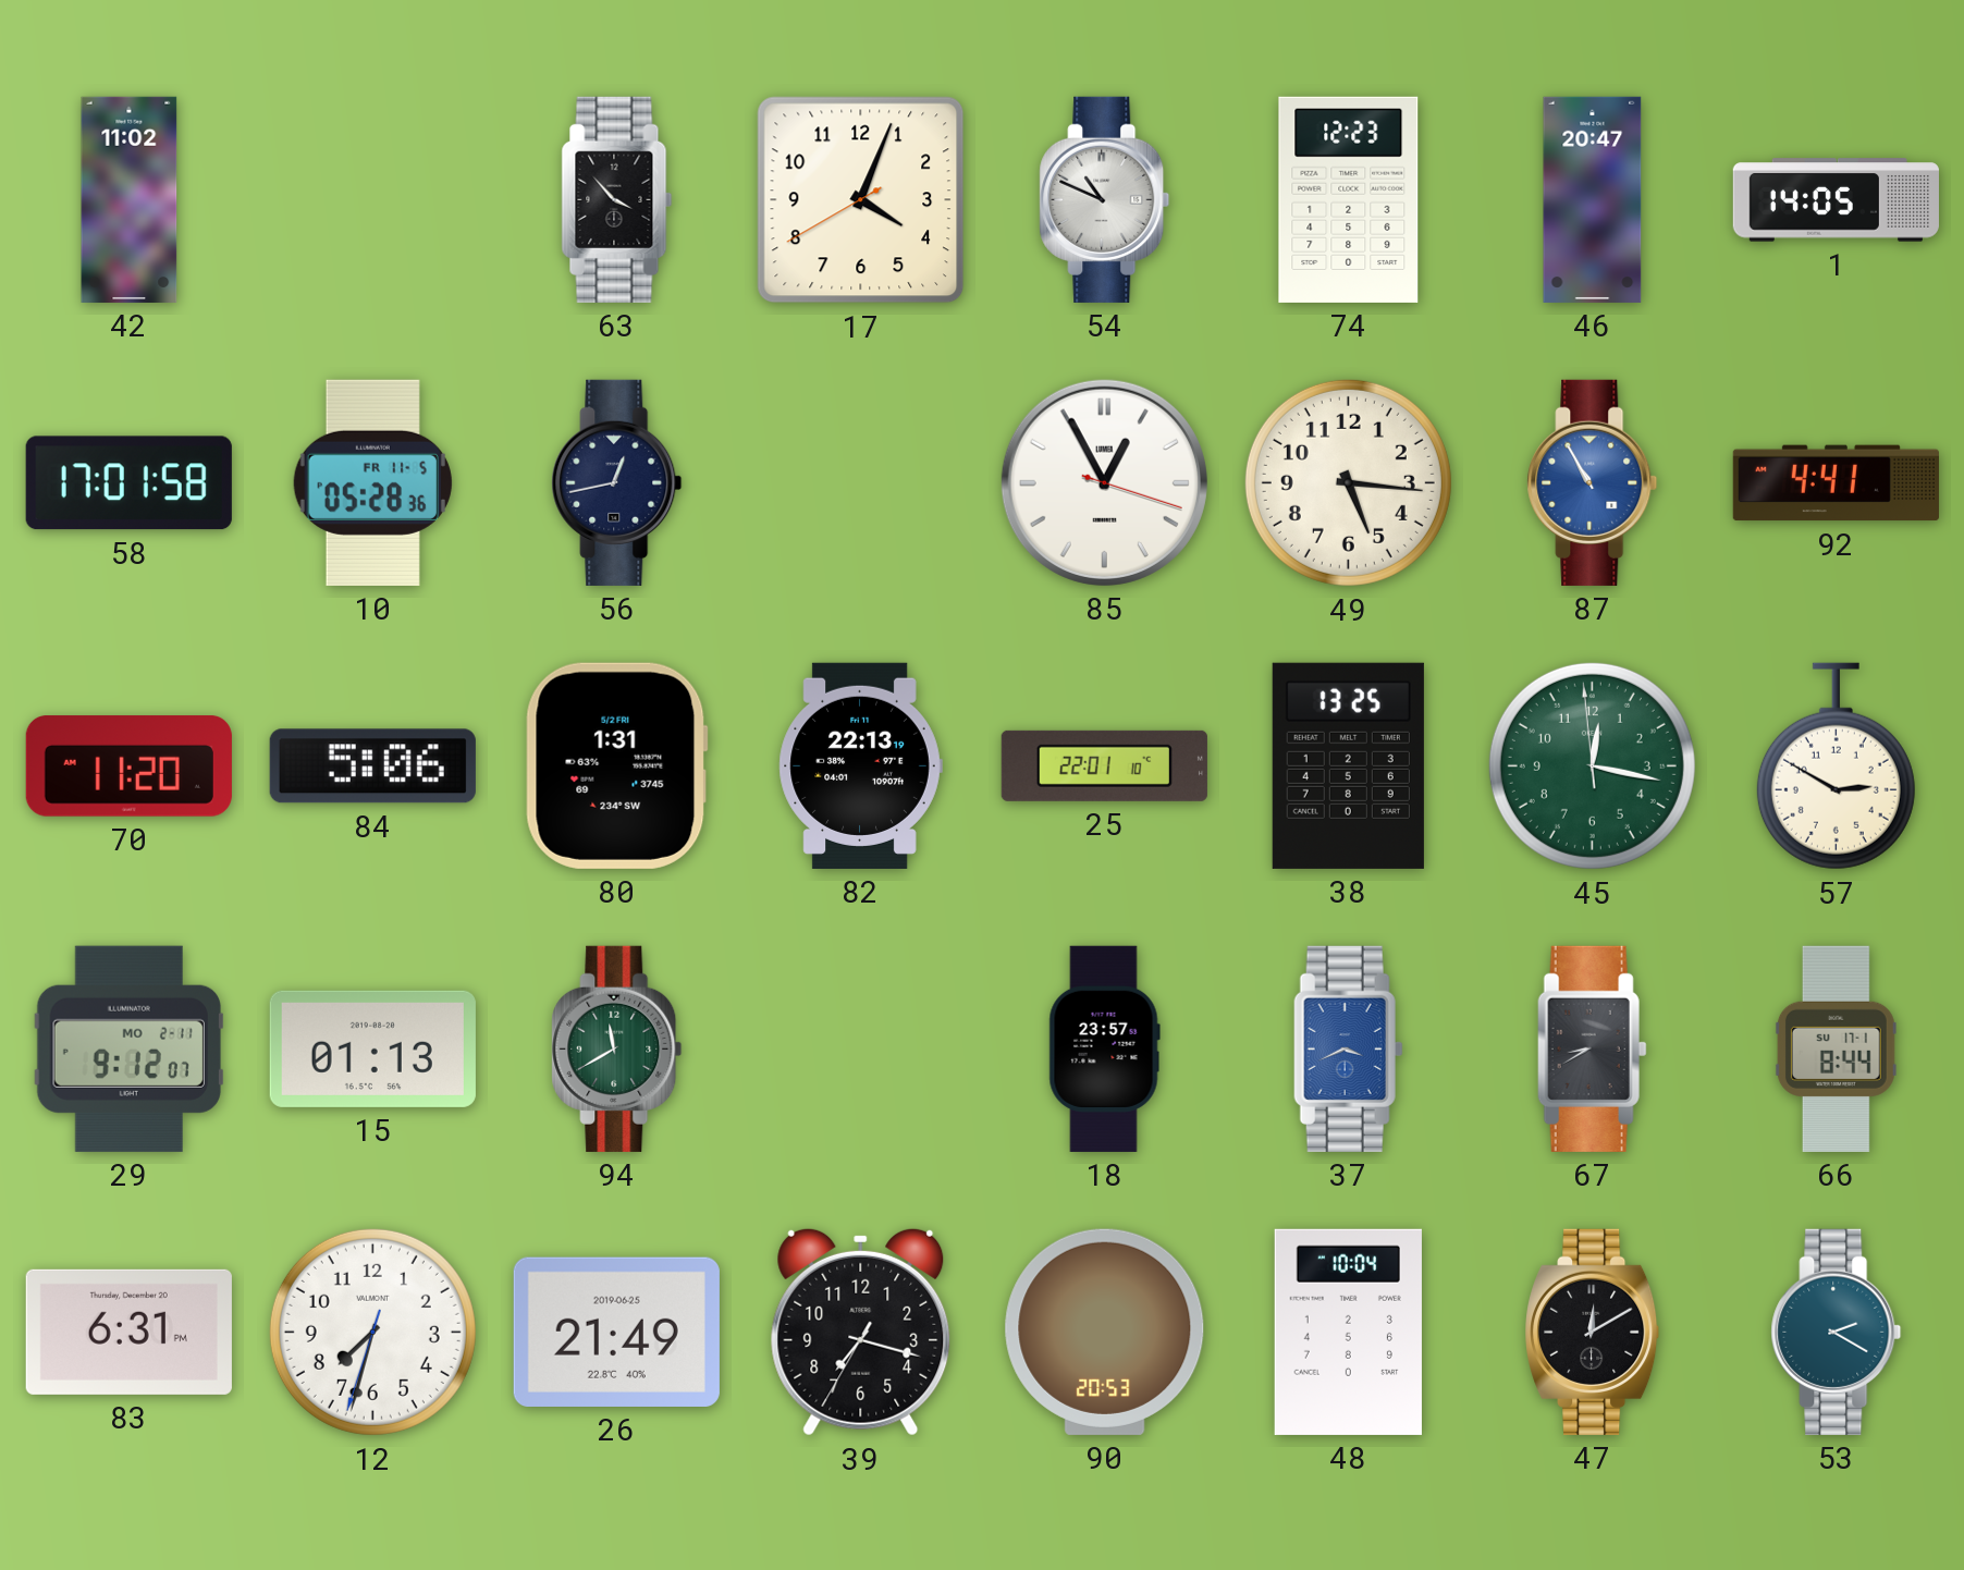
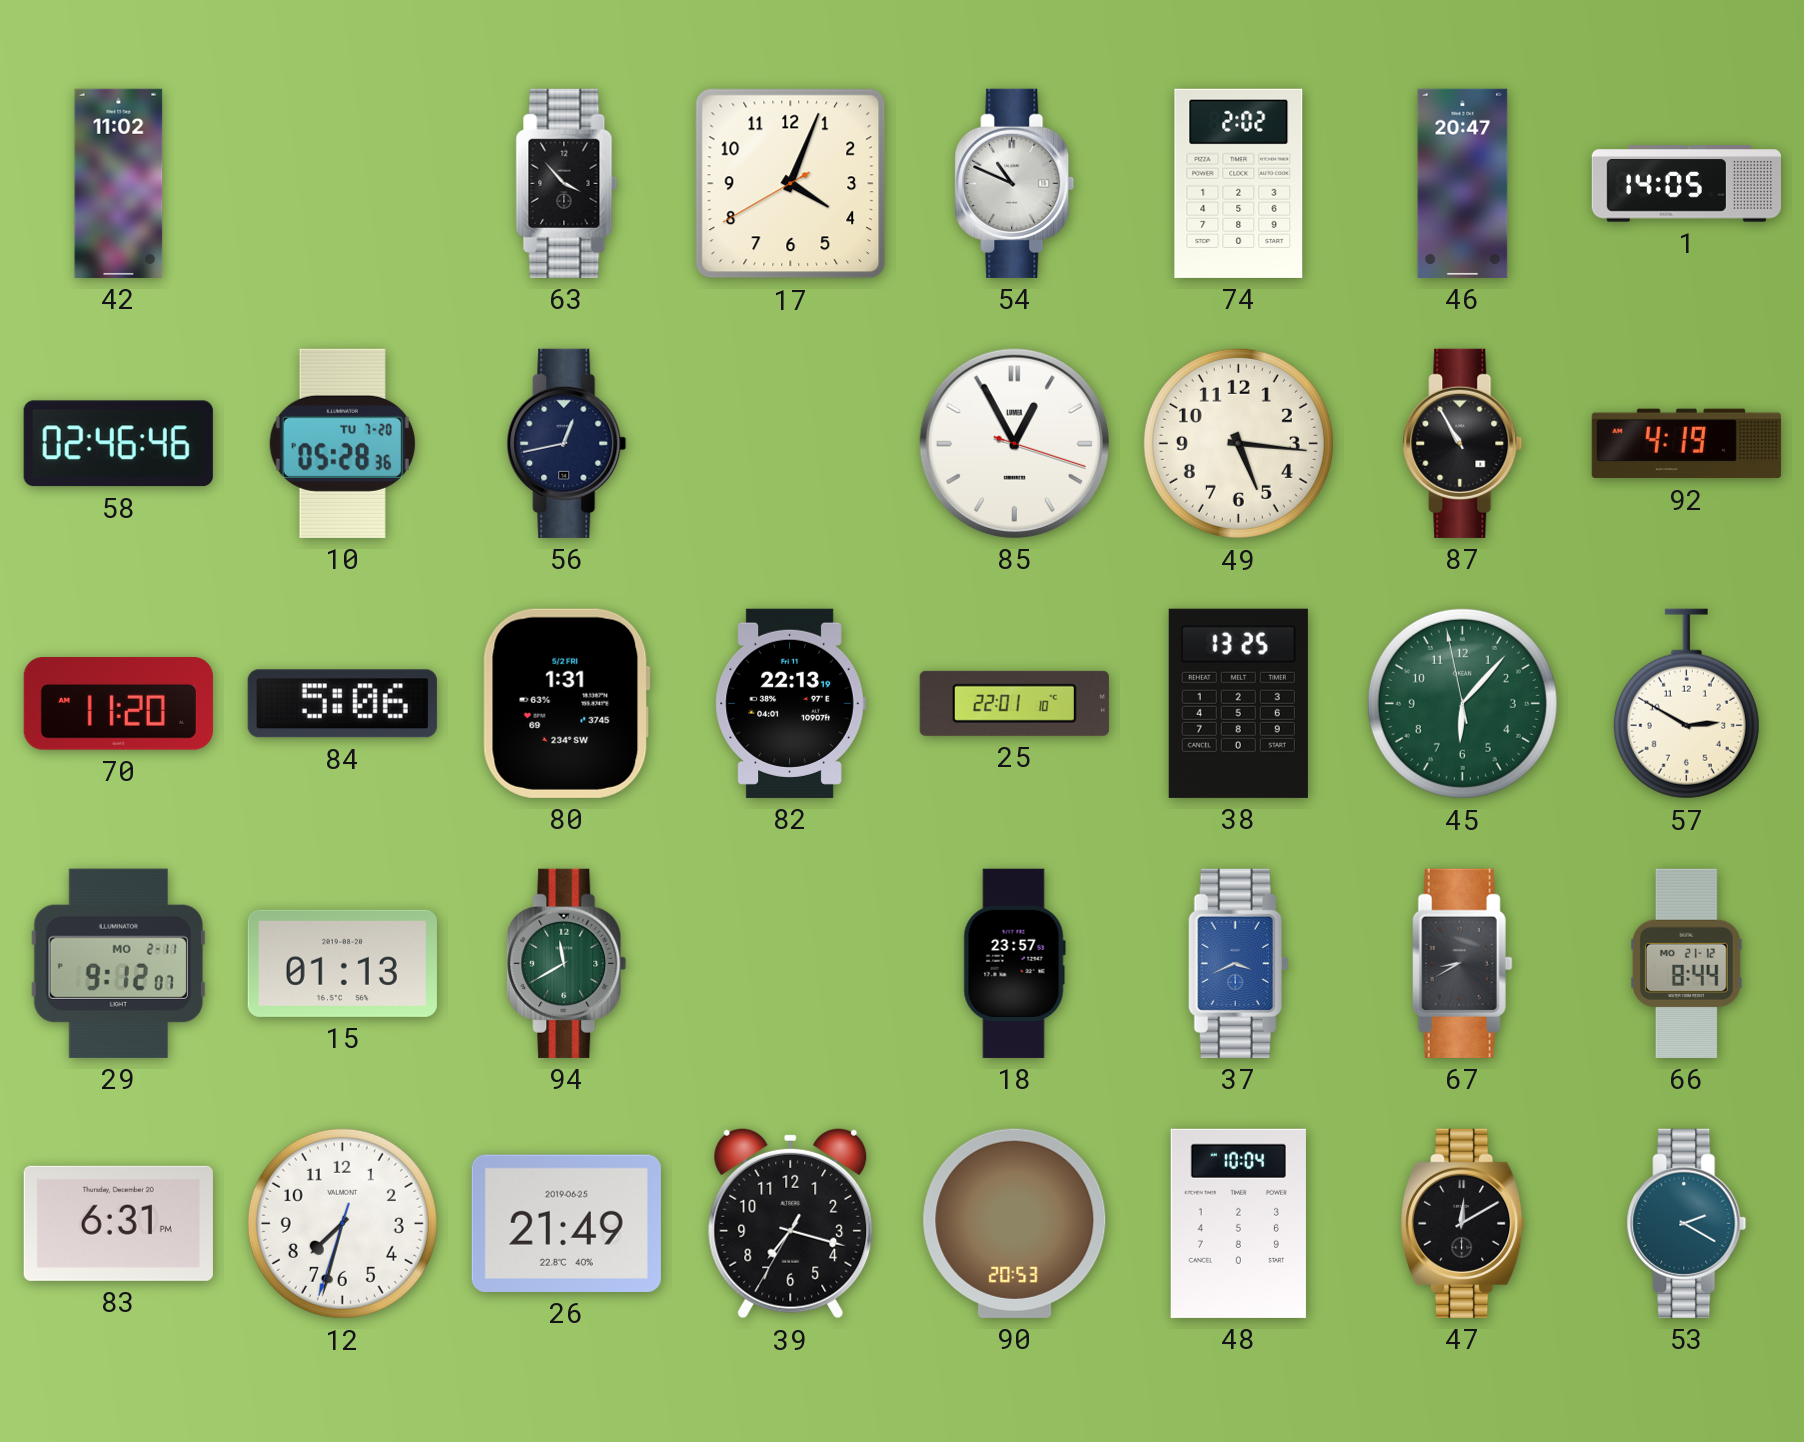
74: 12:23 -> 2:02
58: 17:01 -> 02:46
10 date: FR 11-5 -> TU 7-20
87 dial: blue -> black
92: 4:41 -> 4:19
45: 12:16 -> 6:06
66 date: SU 17-1 -> MO 21-12
